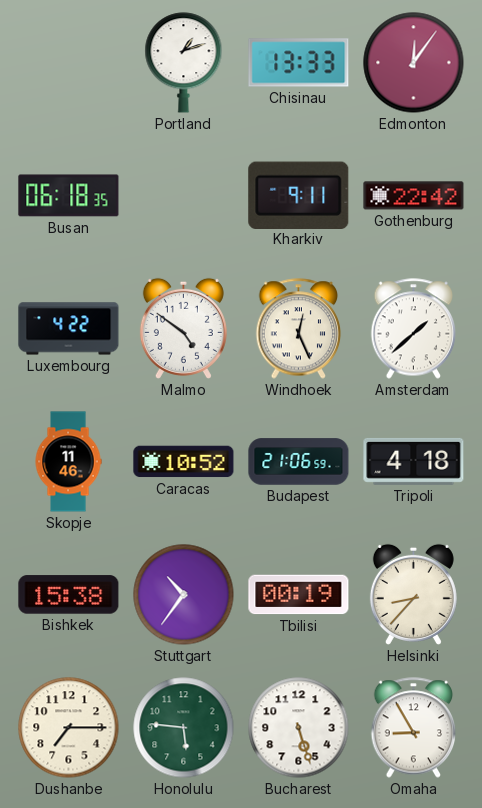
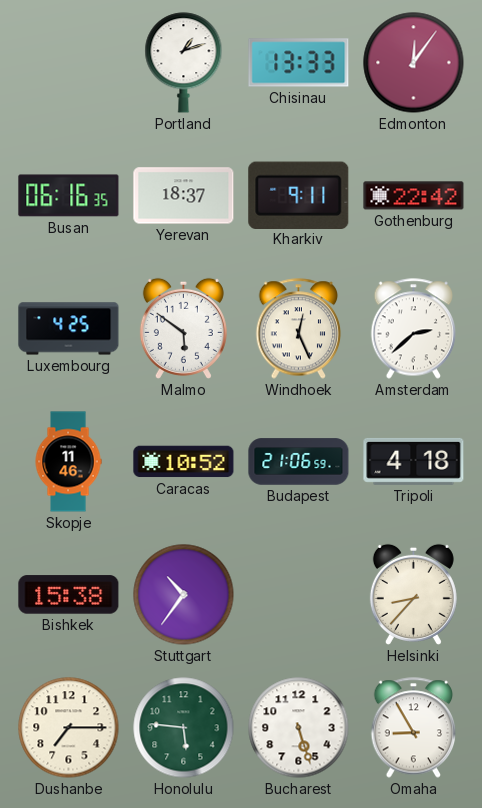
Busan: 06:18 -> 06:16
Yerevan: none -> 18:37
Luxembourg: 4:22 -> 4:25
Malmo: 4:51 -> 5:51
Amsterdam: 1:38 -> 2:38
Tbilisi: 00:19 -> none
